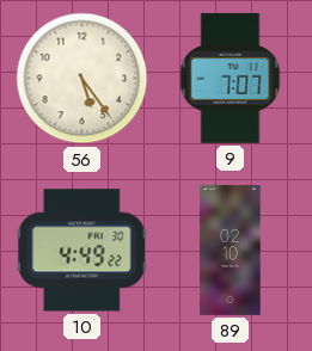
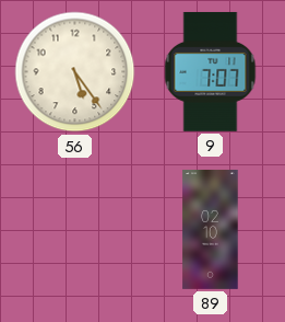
10: 4:49 -> none
